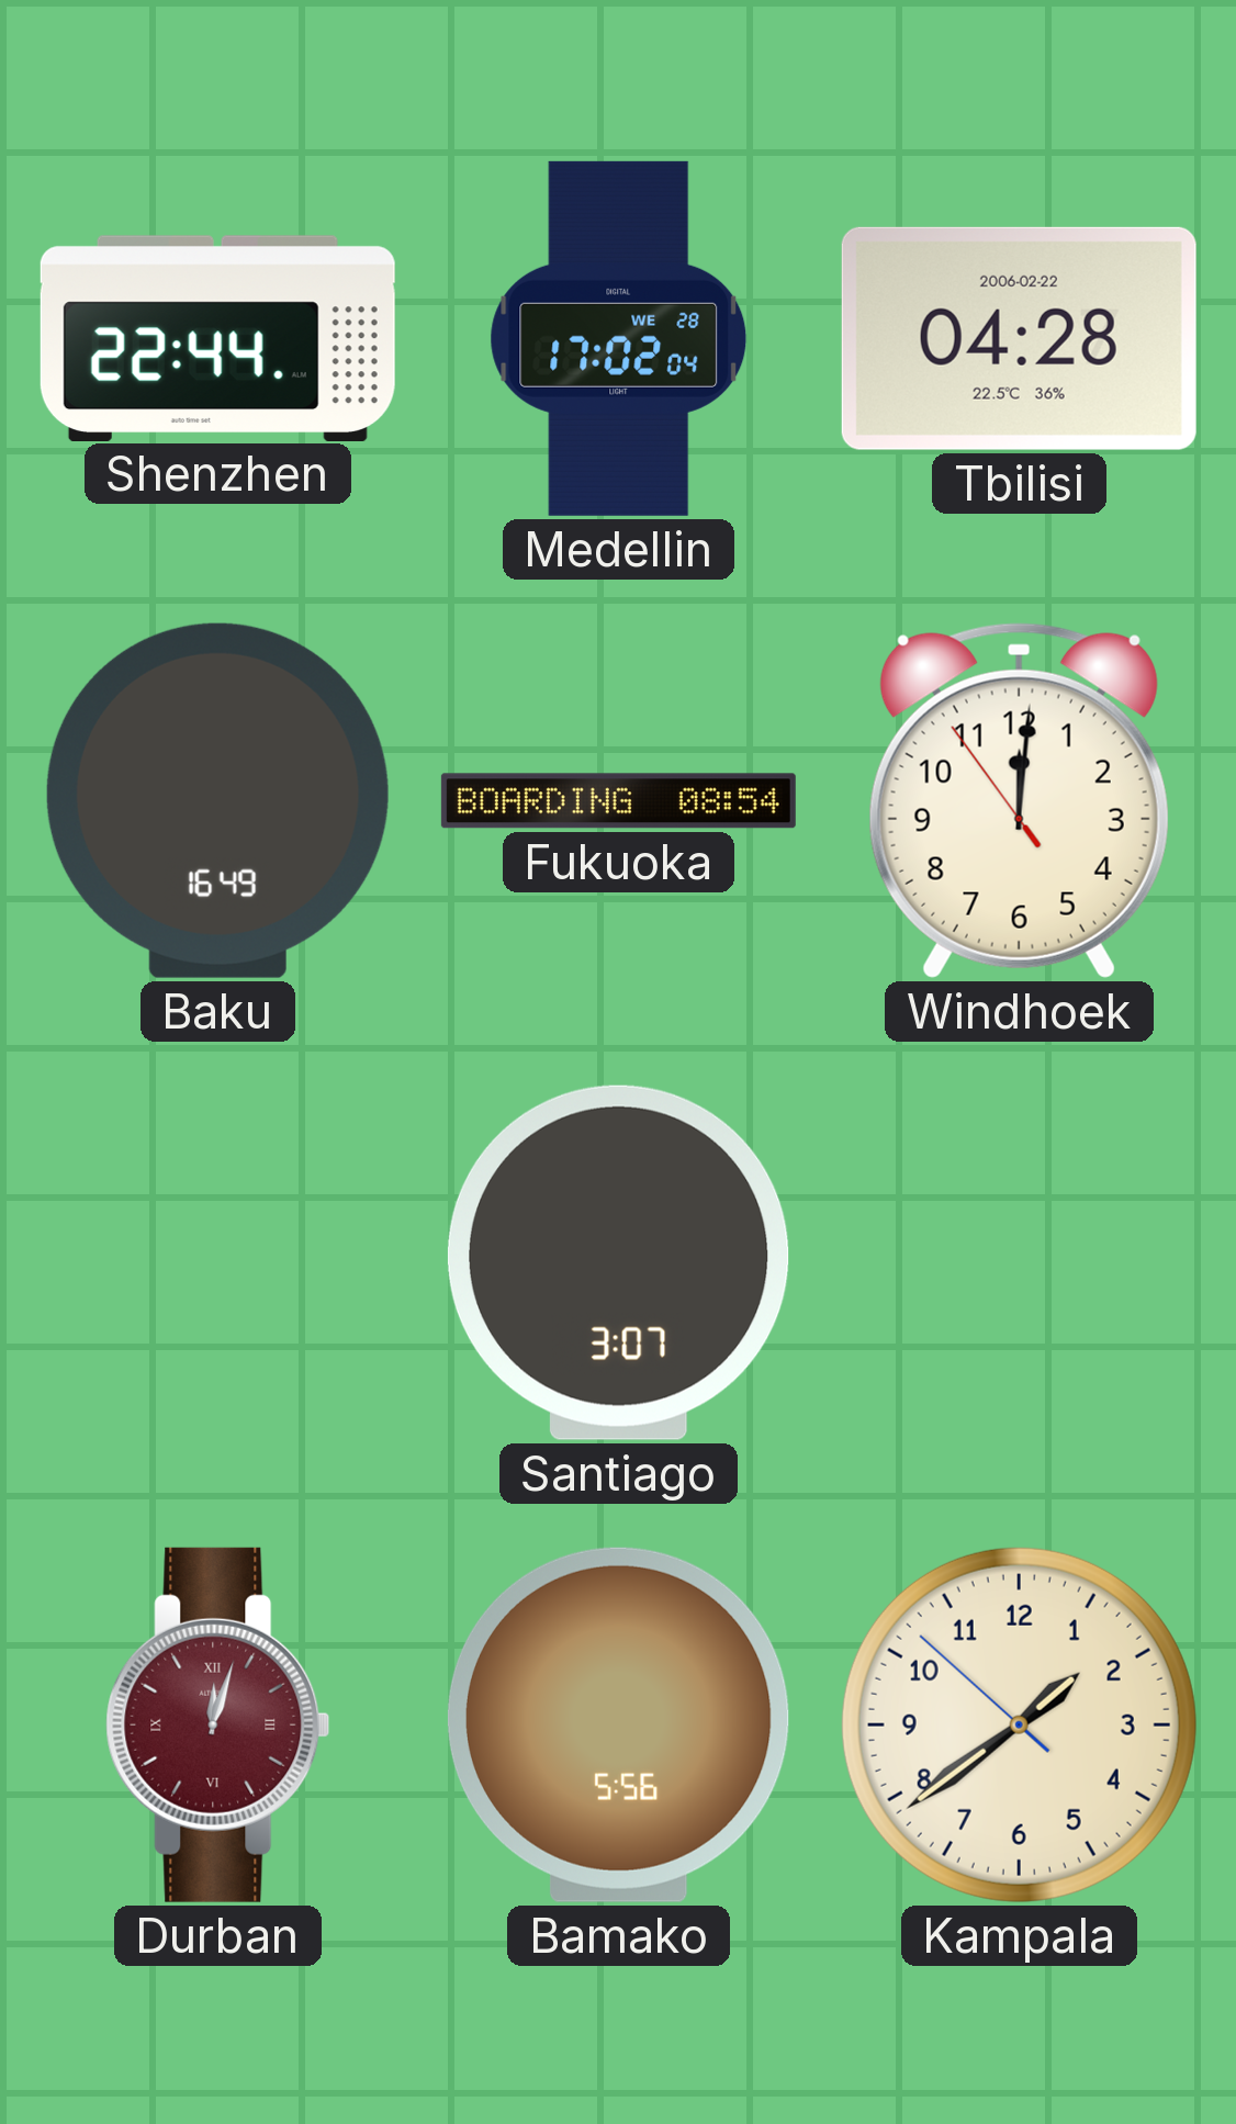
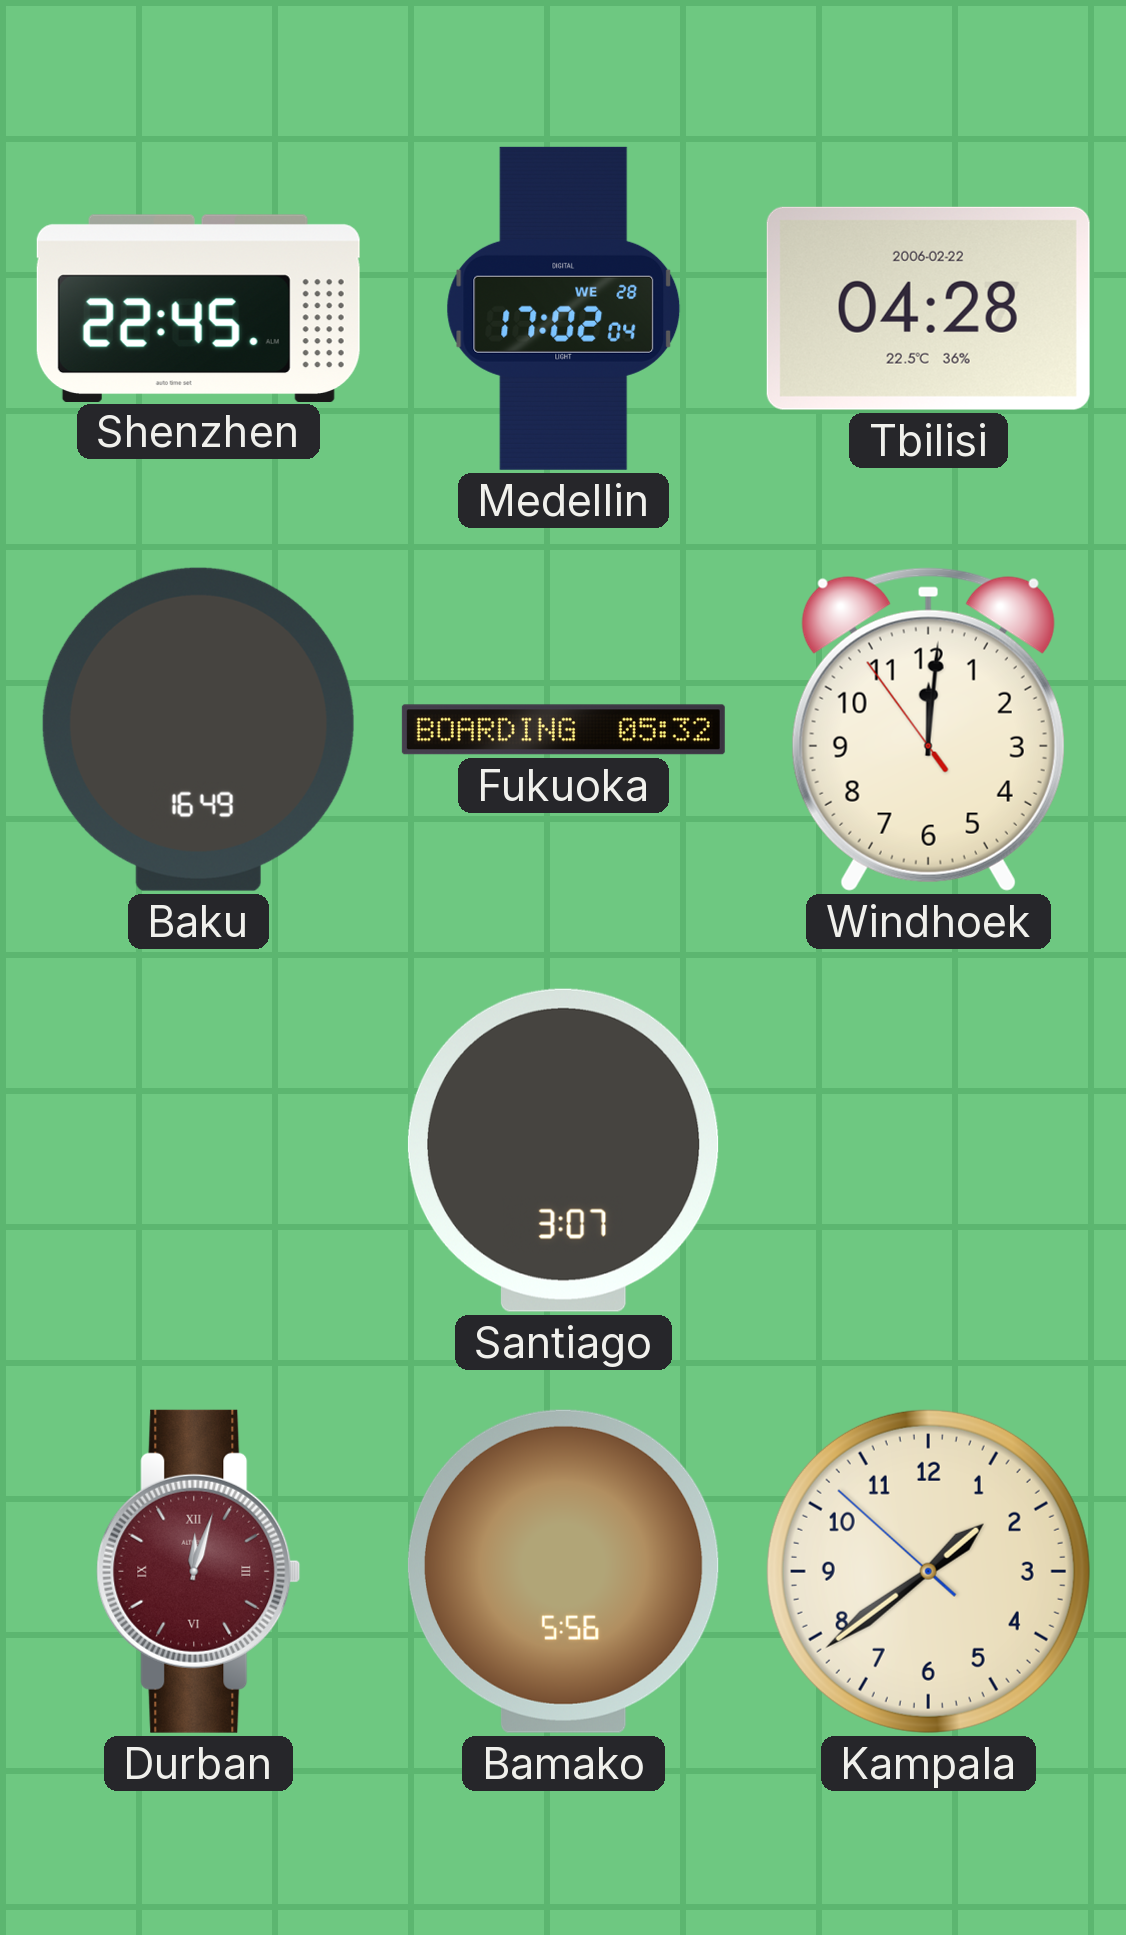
Shenzhen: 22:44 -> 22:45
Fukuoka: 08:54 -> 05:32
